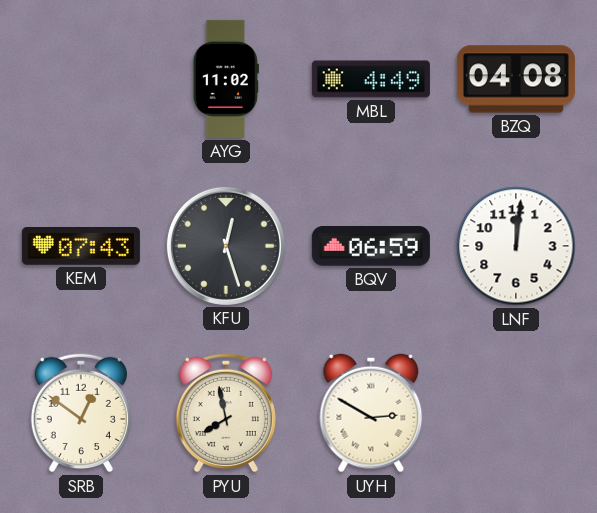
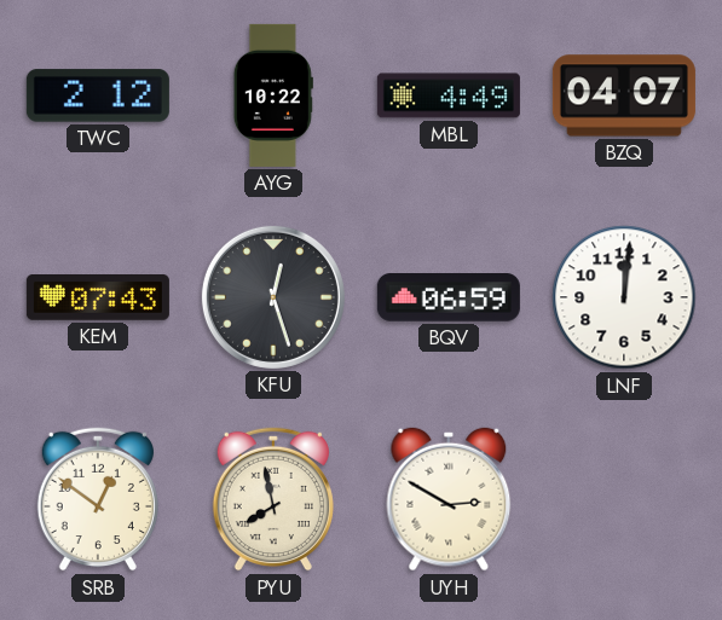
TWC: none -> 2:12
AYG: 11:02 -> 10:22
BZQ: 04:08 -> 04:07
